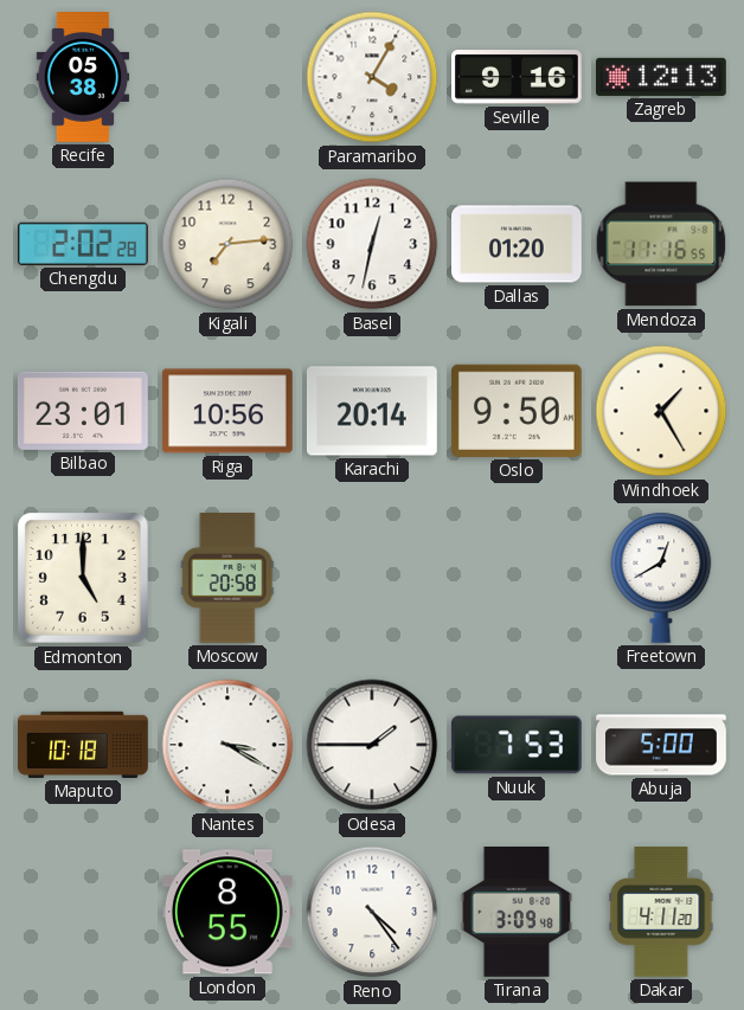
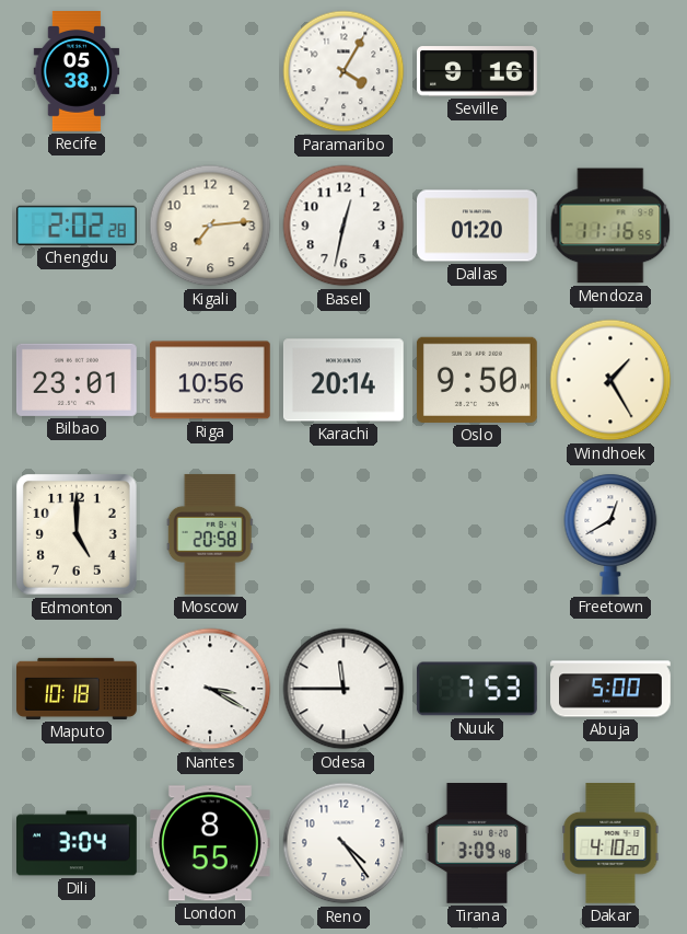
Zagreb: 12:13 -> none
Odesa: 1:45 -> 11:45
Dili: none -> 3:04
Dakar: 4:11 -> 4:10
